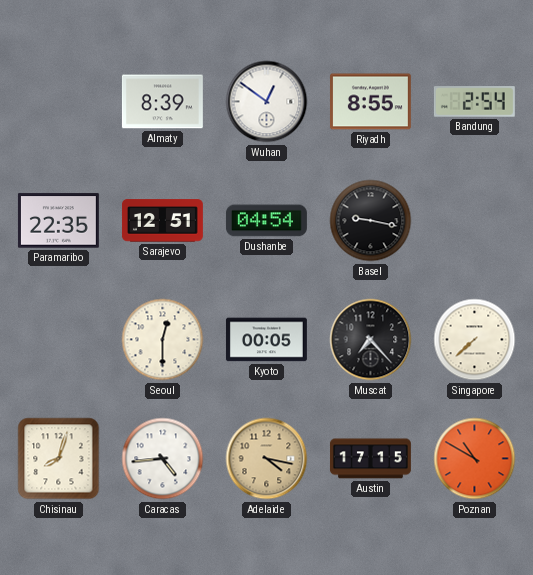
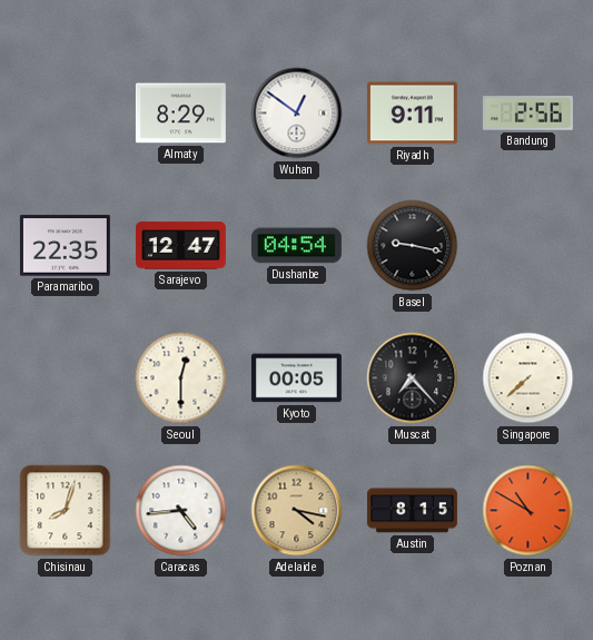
Almaty: 8:39 -> 8:29
Riyadh: 8:55 -> 9:11
Bandung: 2:54 -> 2:56
Sarajevo: 12:51 -> 12:47
Austin: 17:15 -> 8:15
